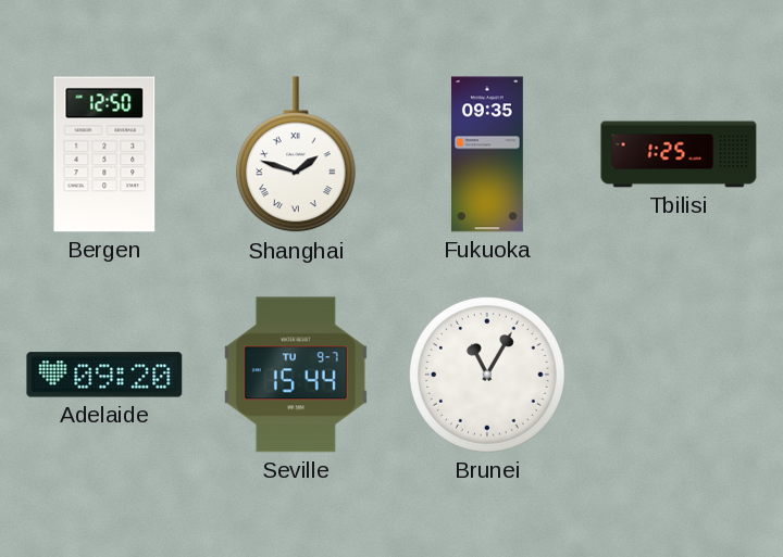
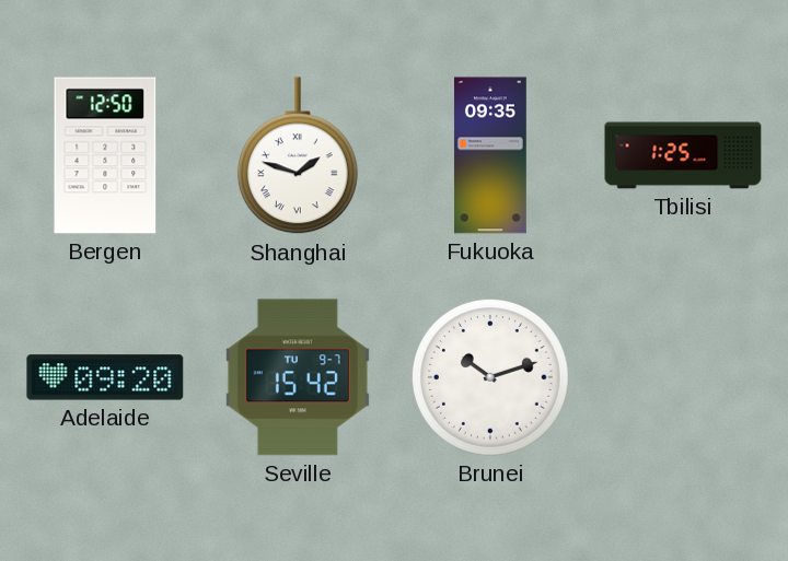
Seville: 15:44 -> 15:42
Brunei: 11:05 -> 10:12
